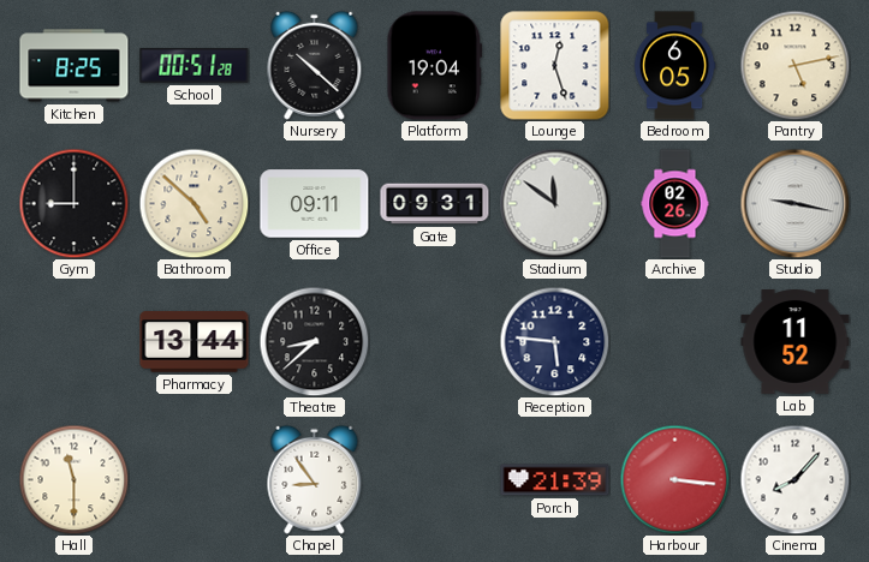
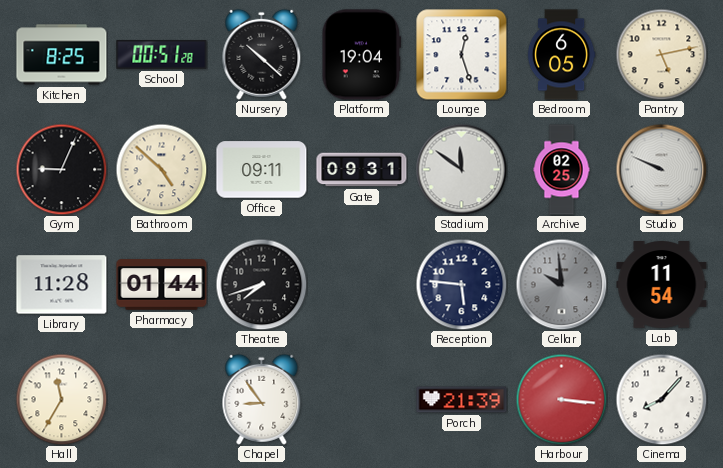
Gym: 9:00 -> 9:04
Archive: 02:26 -> 02:25
Studio: 9:17 -> 9:49
Library: none -> 11:28
Pharmacy: 13:44 -> 01:44
Theatre: 8:38 -> 7:42
Cellar: none -> 9:59
Lab: 11:52 -> 11:54
Hall: 11:30 -> 11:35
